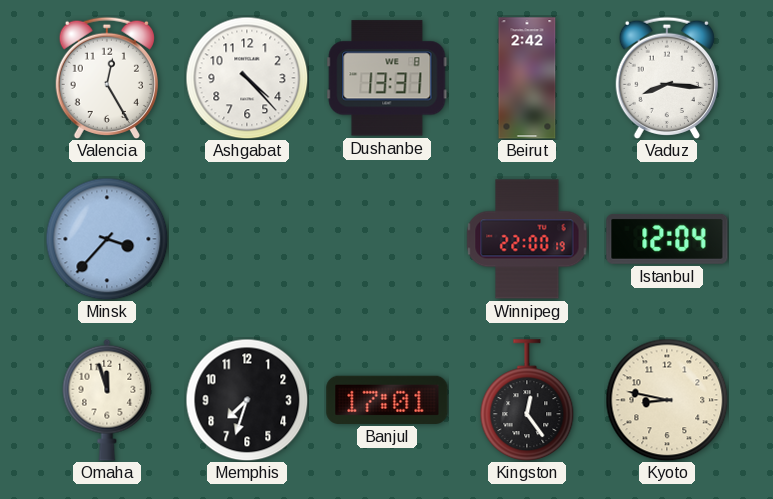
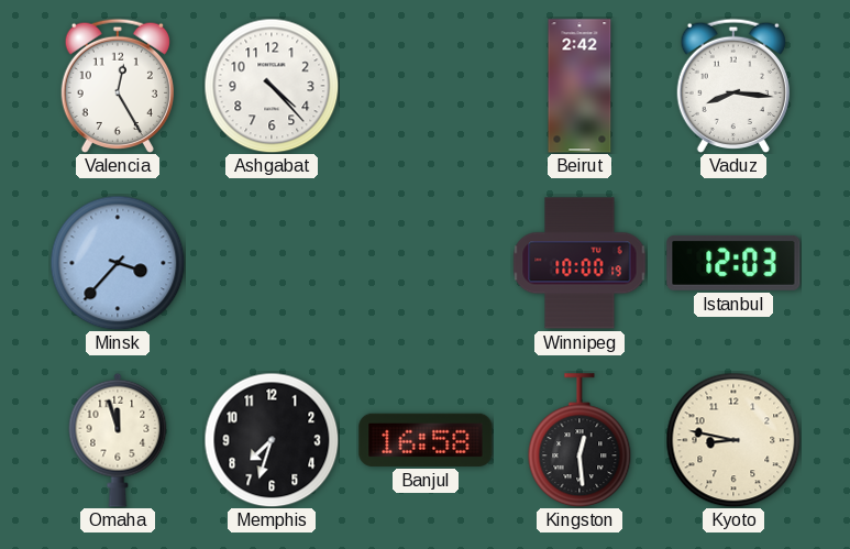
Dushanbe: 13:31 -> none
Winnipeg: 22:00 -> 10:00
Istanbul: 12:04 -> 12:03
Banjul: 17:01 -> 16:58
Kingston: 12:24 -> 12:29
